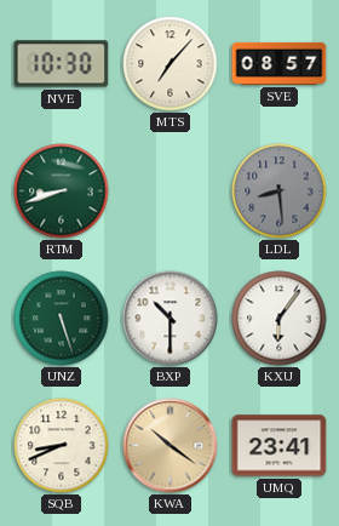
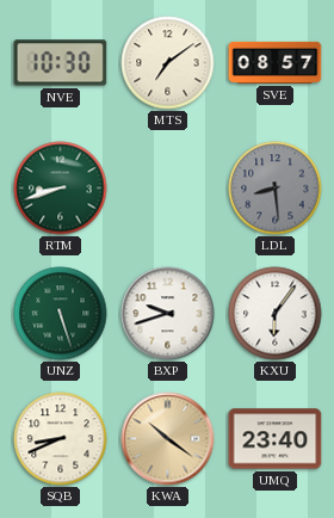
MTS: 7:07 -> 7:09
BXP: 10:30 -> 9:42
UMQ: 23:41 -> 23:40
